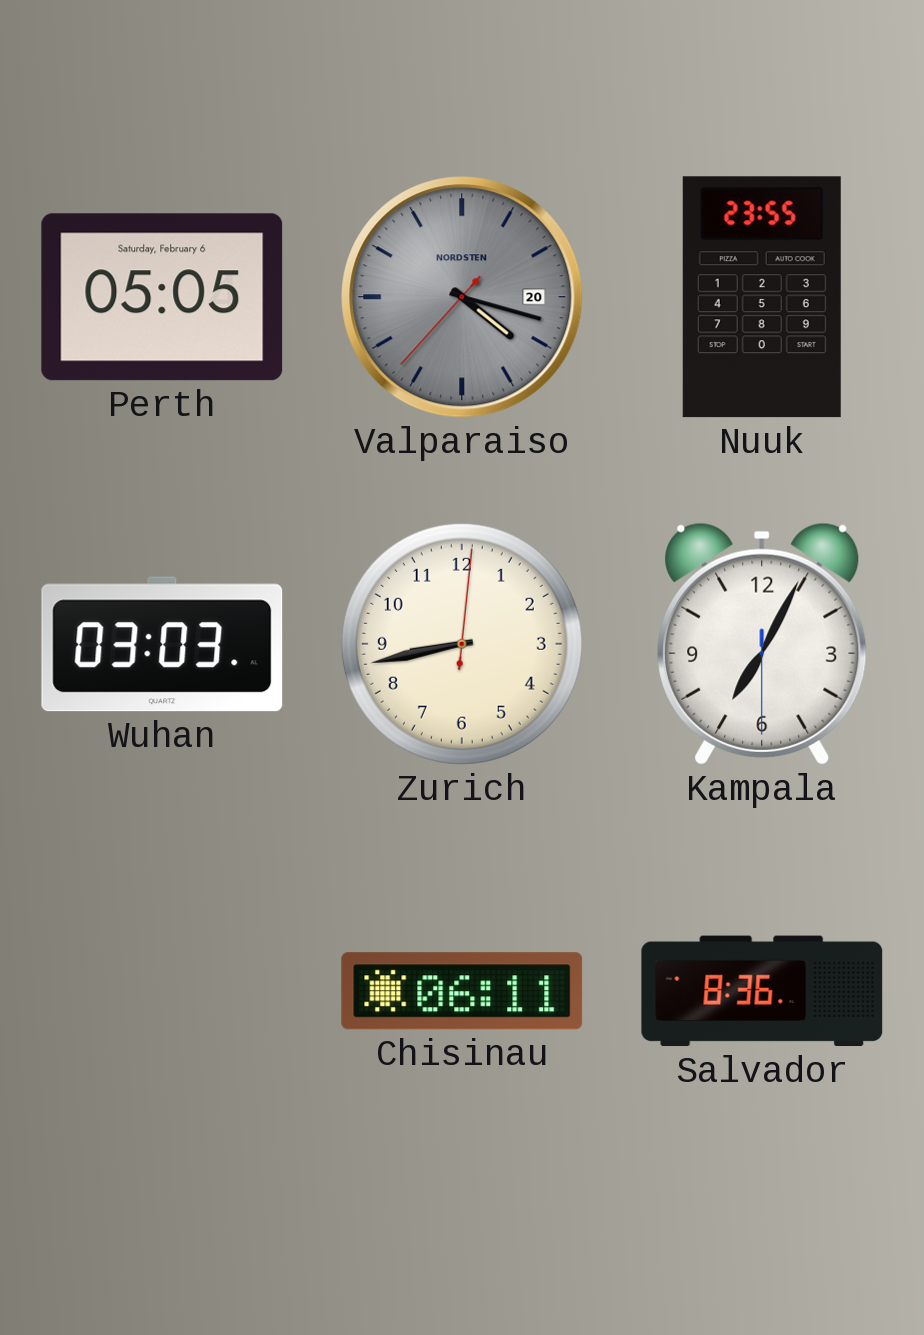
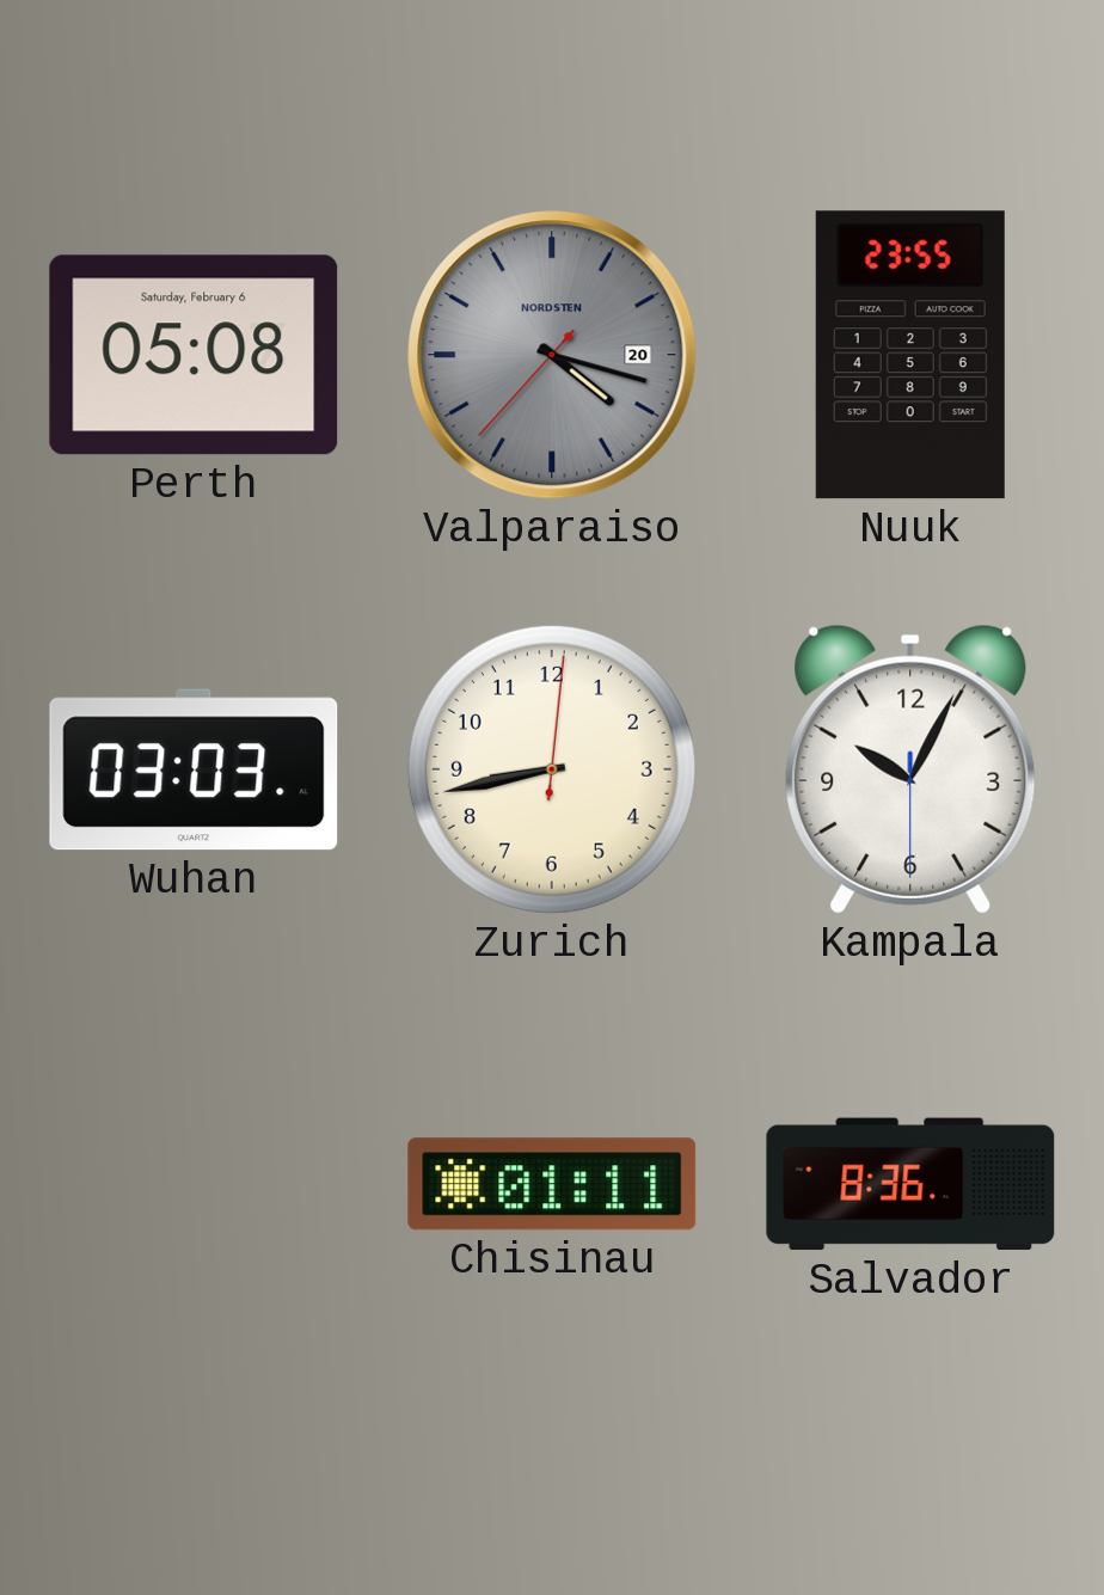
Perth: 05:05 -> 05:08
Kampala: 7:04 -> 10:04
Chisinau: 06:11 -> 01:11
